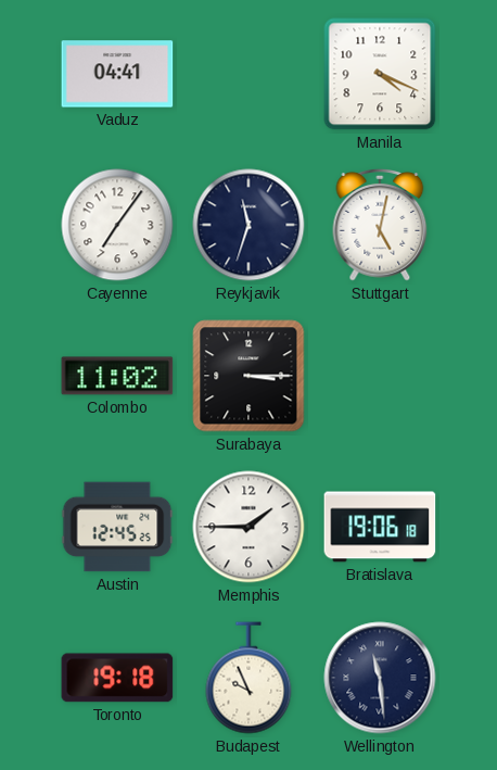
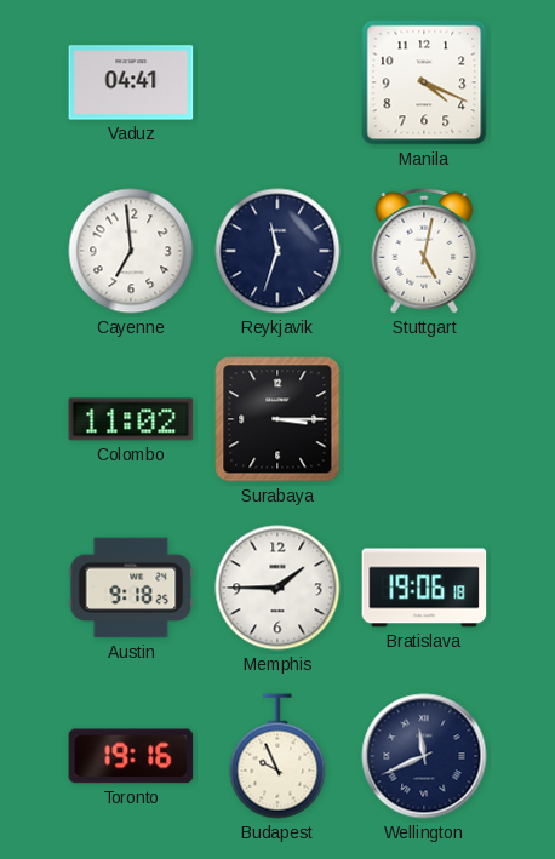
Cayenne: 7:06 -> 6:59
Austin: 12:45 -> 9:18
Toronto: 19:18 -> 19:16
Wellington: 11:29 -> 11:41
